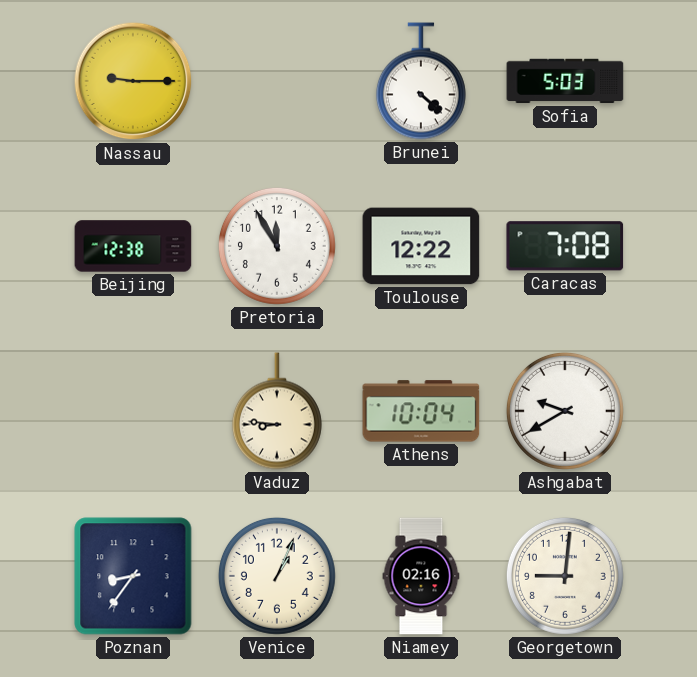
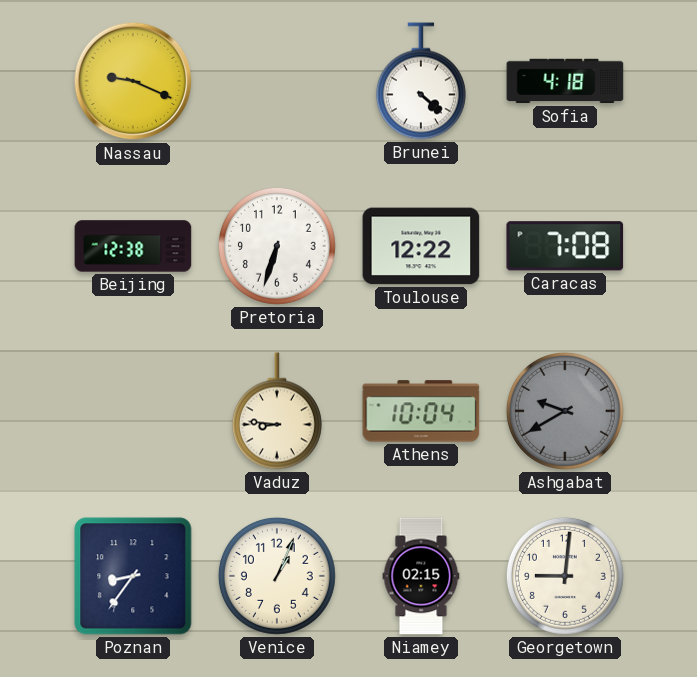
Nassau: 9:15 -> 9:19
Sofia: 5:03 -> 4:18
Pretoria: 11:55 -> 6:33
Ashgabat dial: white -> grey
Niamey: 02:16 -> 02:15
